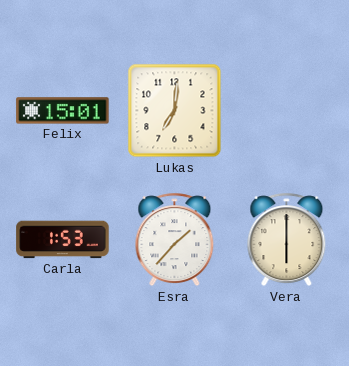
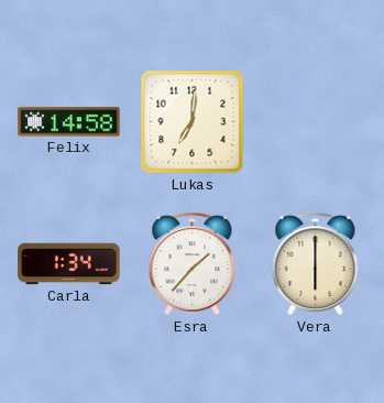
Felix: 15:01 -> 14:58
Carla: 1:53 -> 1:34
